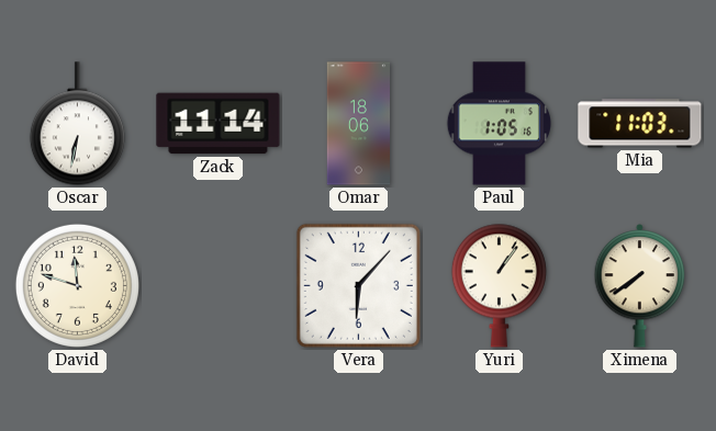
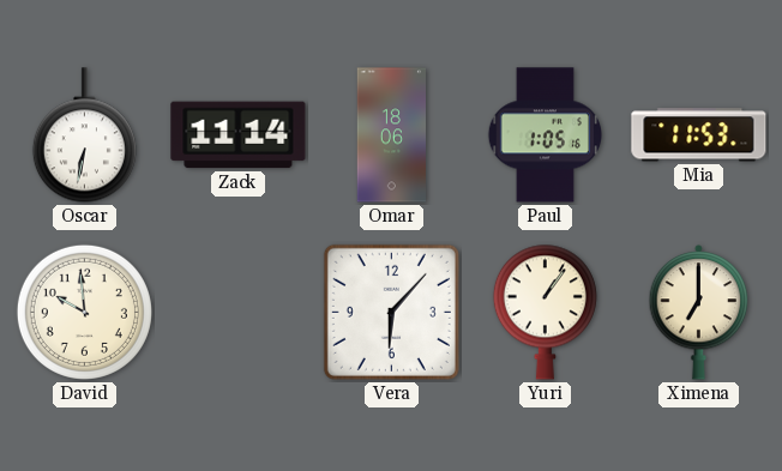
Mia: 11:03 -> 11:53
David: 11:48 -> 9:59
Ximena: 7:39 -> 7:00
